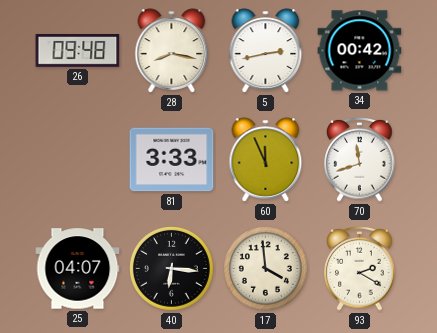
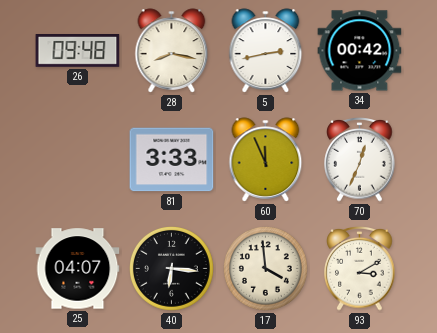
70: 11:42 -> 12:34
93: 2:20 -> 3:10
